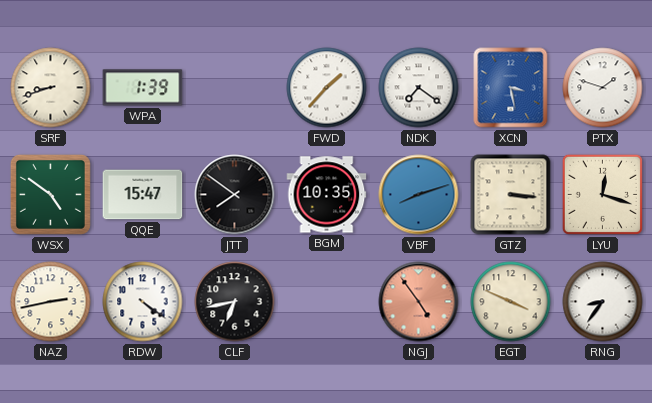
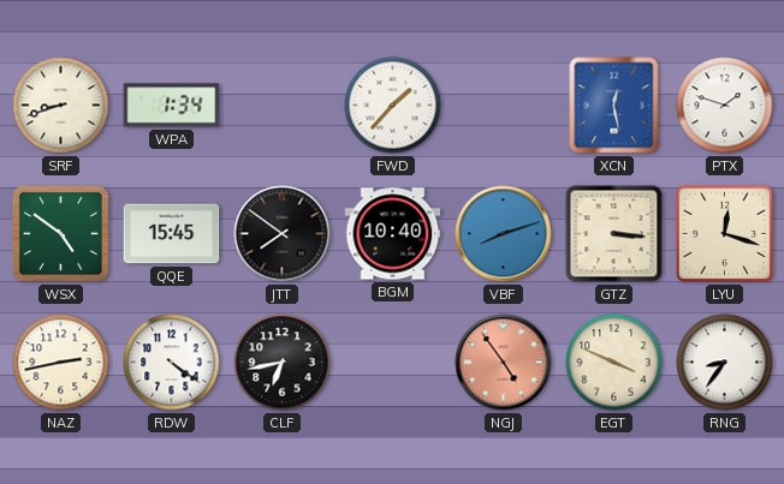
WPA: 1:39 -> 1:34
NDK: 7:21 -> none
XCN: 3:28 -> 12:28
QQE: 15:47 -> 15:45
BGM: 10:35 -> 10:40
